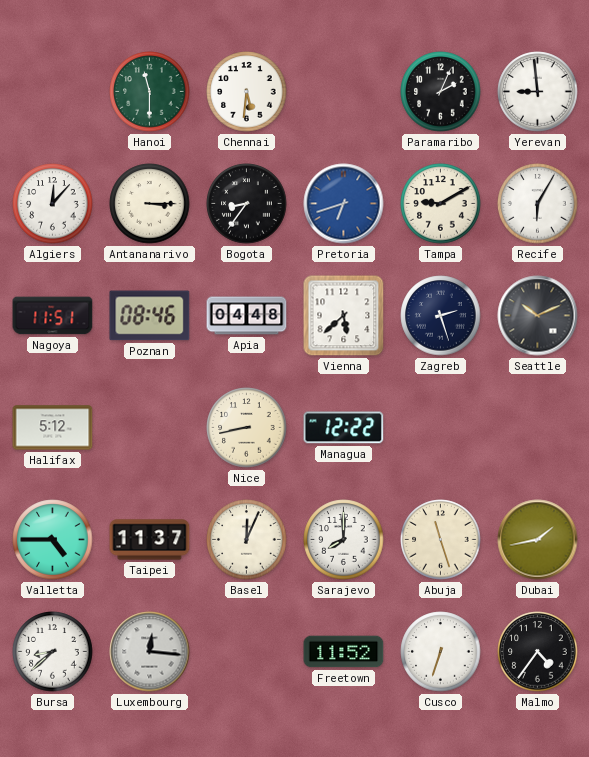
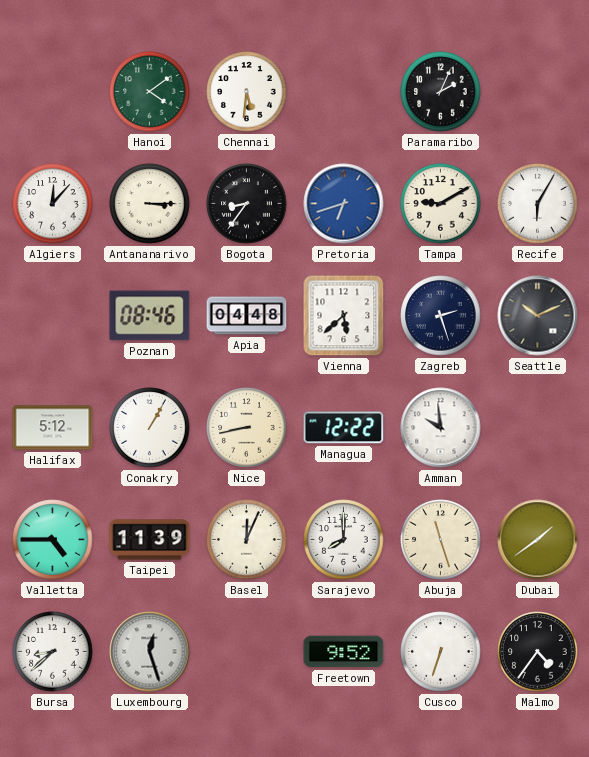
Hanoi: 11:30 -> 4:09
Yerevan: 8:59 -> none
Nagoya: 11:51 -> none
Conakry: none -> 1:05
Amman: none -> 9:59
Taipei: 11:37 -> 11:39
Dubai: 1:43 -> 1:39
Luxembourg: 12:16 -> 12:27
Freetown: 11:52 -> 9:52
